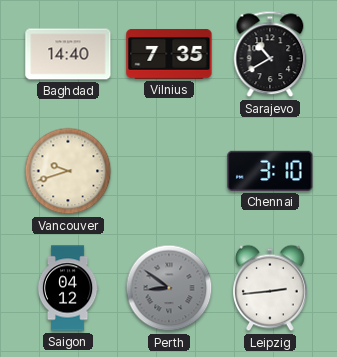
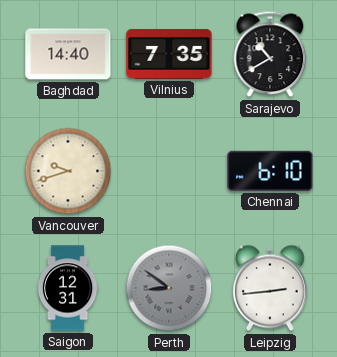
Chennai: 3:10 -> 6:10
Saigon: 04:12 -> 12:31
